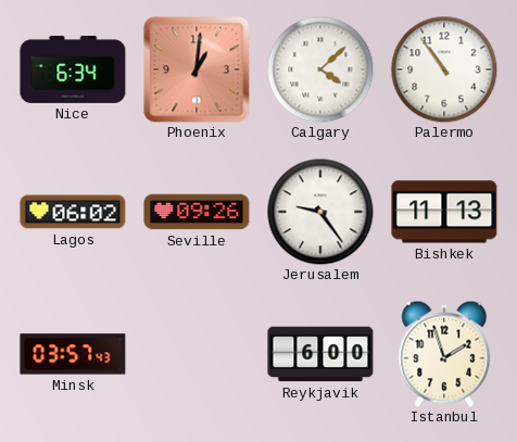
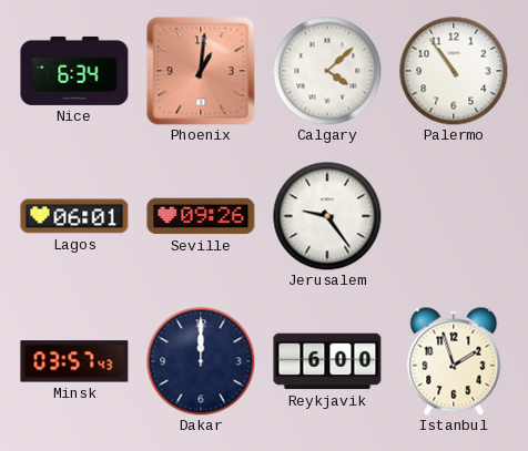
Lagos: 06:02 -> 06:01
Bishkek: 11:13 -> none
Dakar: none -> 12:00
